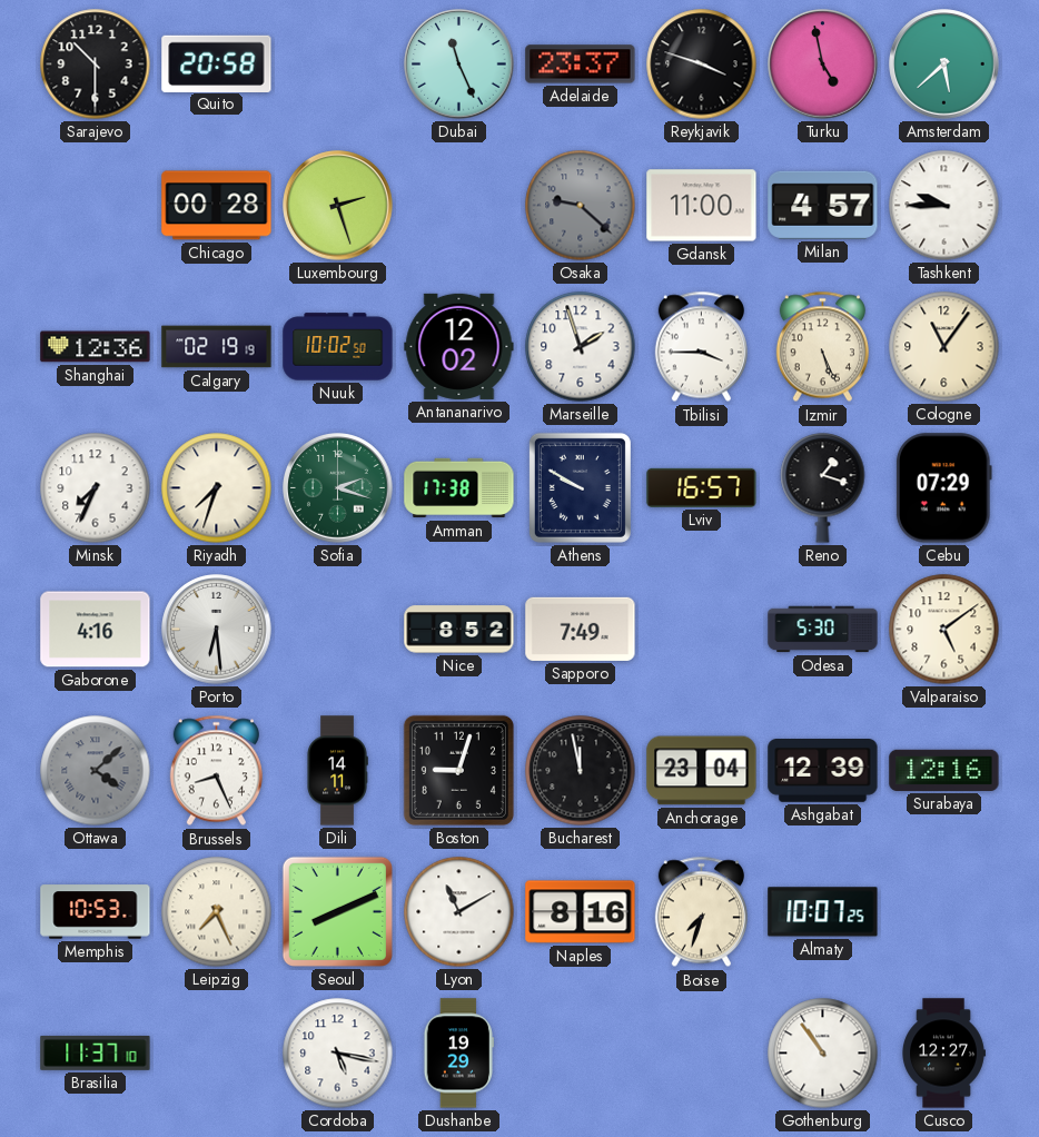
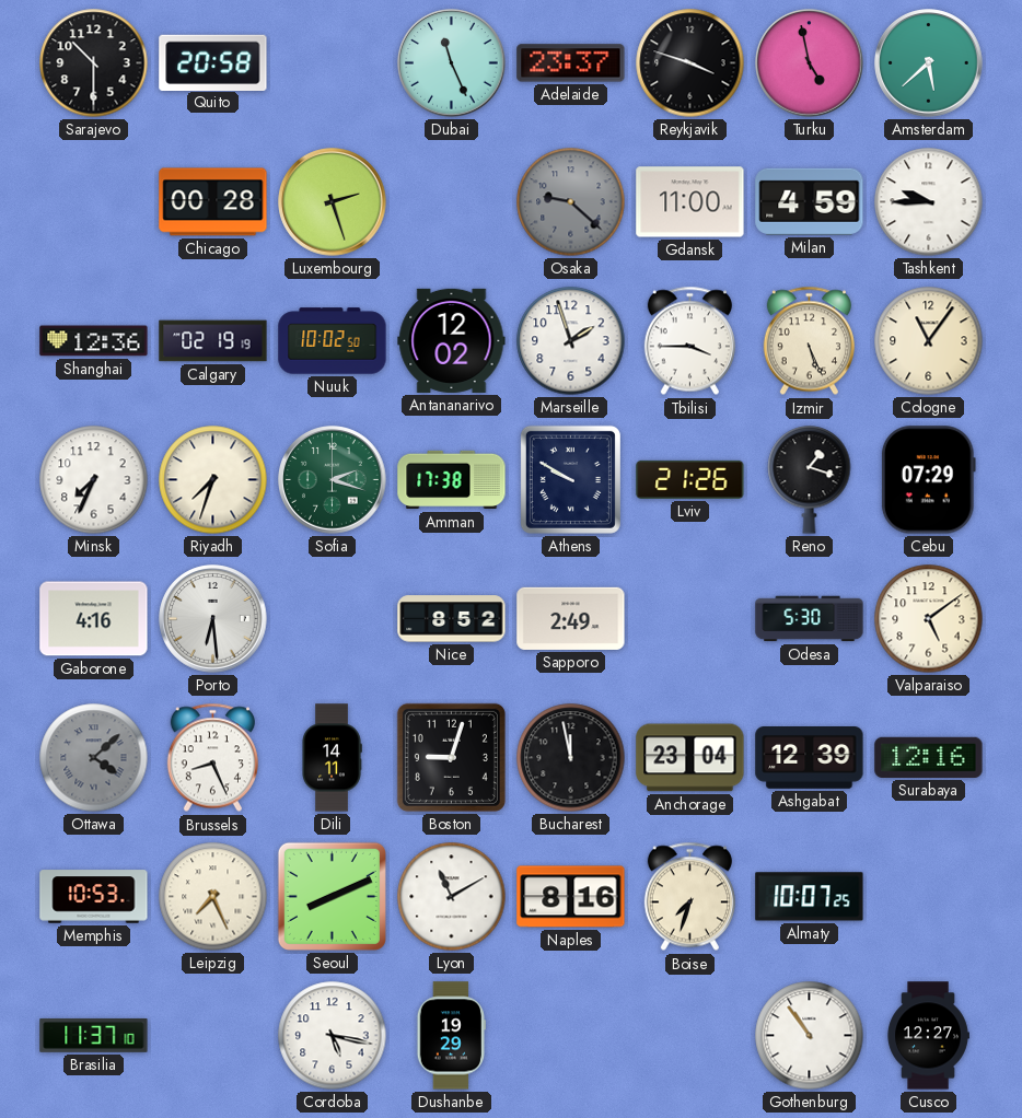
Milan: 4:57 -> 4:59
Lviv: 16:57 -> 21:26
Sapporo: 7:49 -> 2:49
